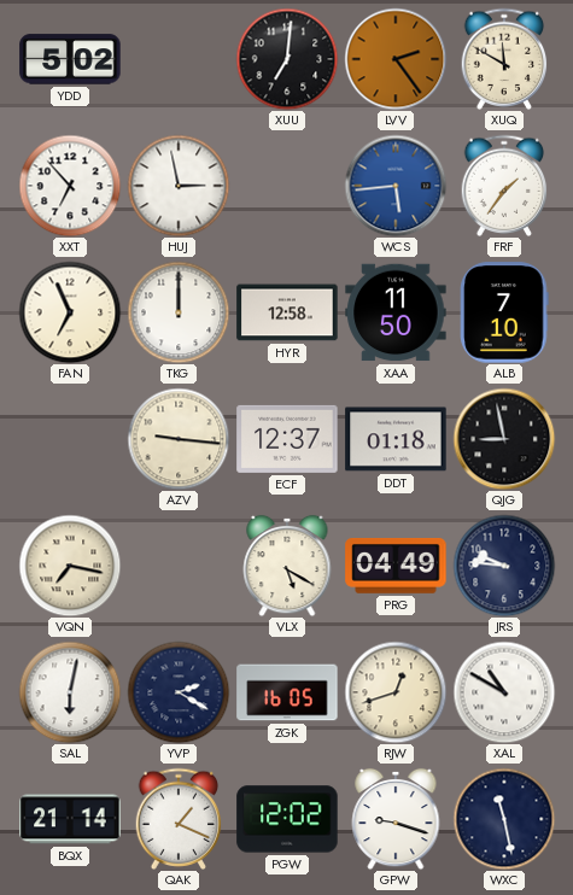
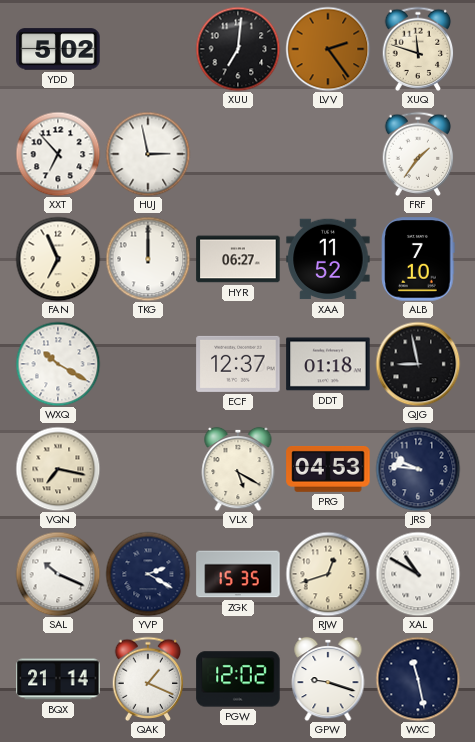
XUQ: 11:50 -> 11:48
WCS: 5:44 -> none
HYR: 12:58 -> 06:27
XAA: 11:50 -> 11:52
WXQ: none -> 10:20
AZV: 9:16 -> none
PRG: 04:49 -> 04:53
SAL: 6:02 -> 10:19
ZGK: 16:05 -> 15:35
